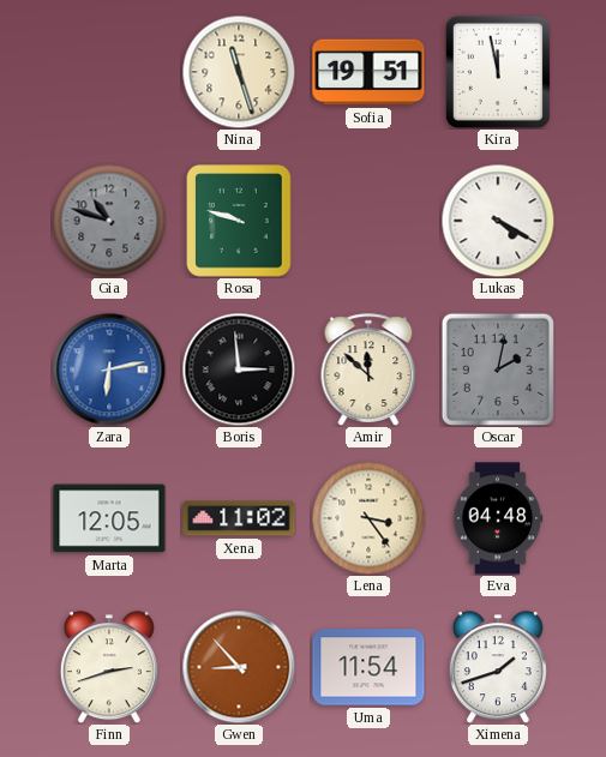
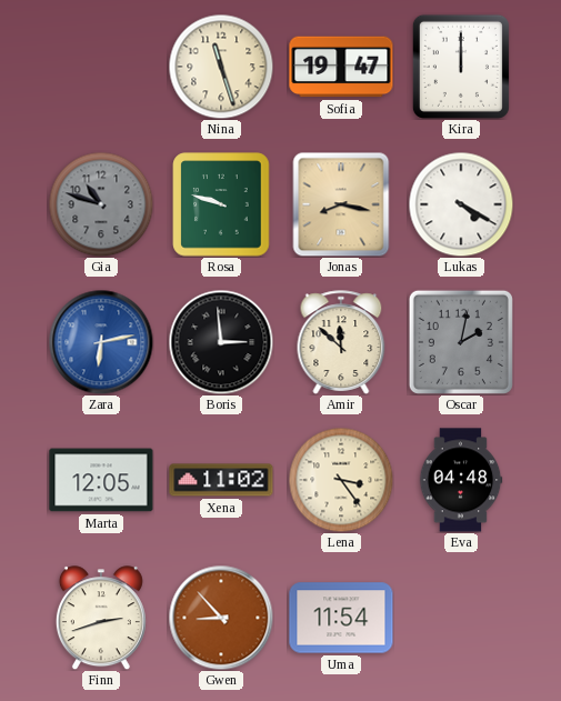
Sofia: 19:51 -> 19:47
Kira: 11:58 -> 12:00
Jonas: none -> 8:17
Ximena: 1:42 -> none
